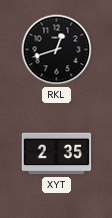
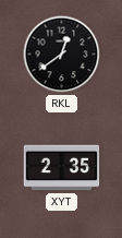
RKL: 12:42 -> 12:39
